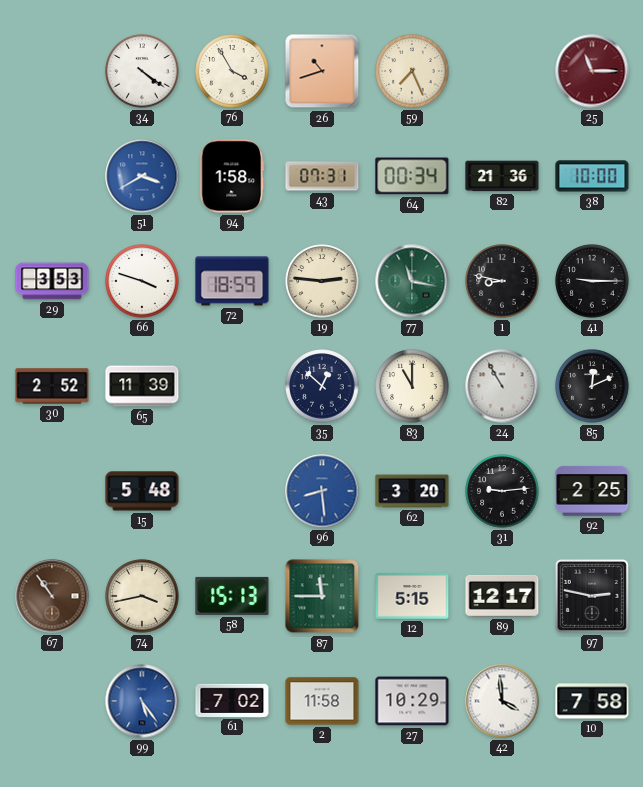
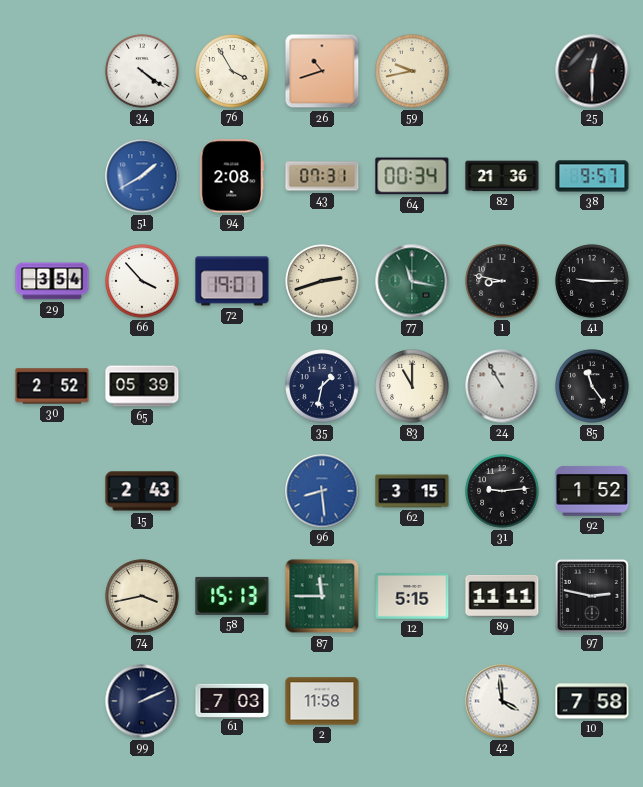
59: 7:26 -> 9:43
25: 11:15 -> 12:30
25 dial: burgundy -> black
51: 3:40 -> 1:40
94: 1:58 -> 2:08
38: 10:00 -> 9:57
29: 3:53 -> 3:54
66: 3:48 -> 3:53
72: 18:59 -> 19:01
19: 2:46 -> 2:42
65: 11:39 -> 05:39
35: 12:52 -> 1:32
85: 12:11 -> 11:24
15: 5:48 -> 2:43
62: 3:20 -> 3:15
92: 2:25 -> 1:52
67: 10:54 -> none
89: 12:17 -> 11:11
99: 5:24 -> 2:11
99 dial: blue -> navy
61: 7:02 -> 7:03
27: 10:29 -> none
